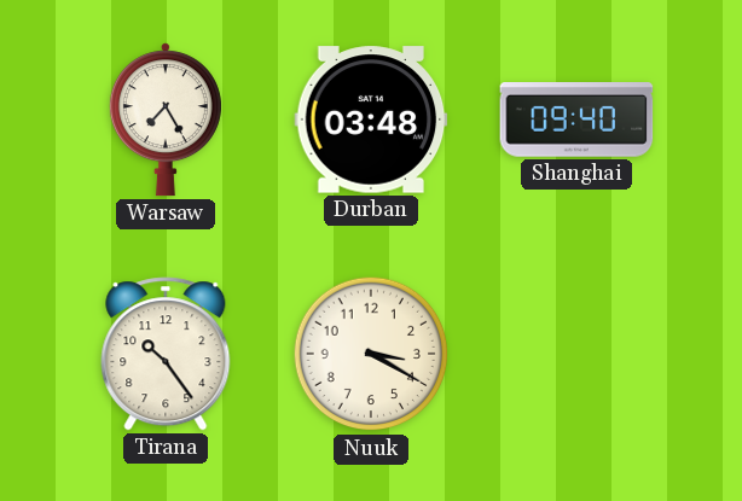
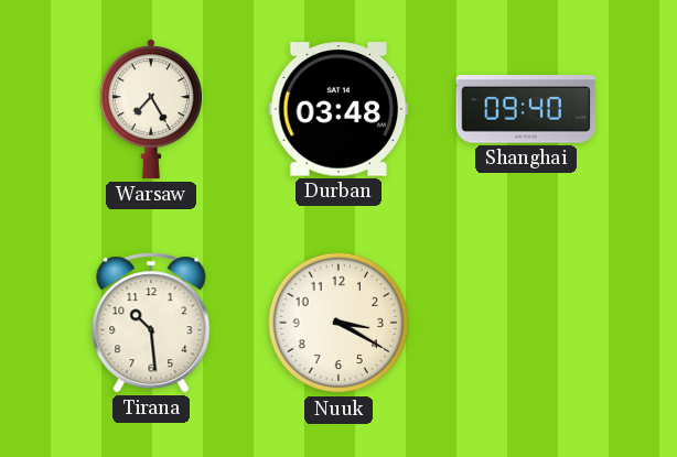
Tirana: 10:24 -> 10:29
